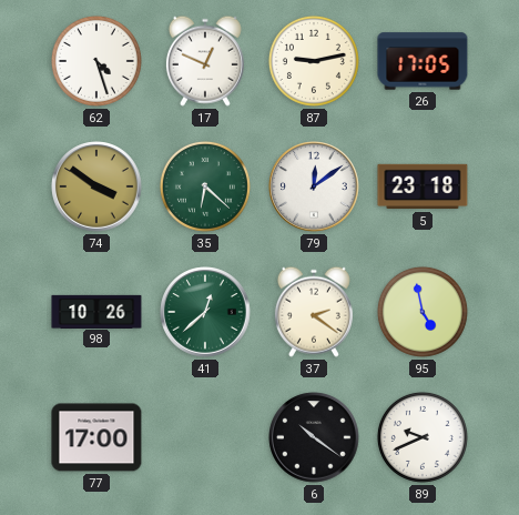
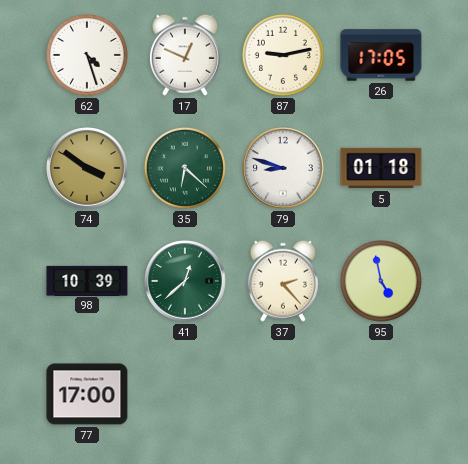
79: 12:09 -> 8:48
5: 23:18 -> 01:18
98: 10:26 -> 10:39
37: 2:21 -> 2:23
6: 10:21 -> none
89: 9:41 -> none
